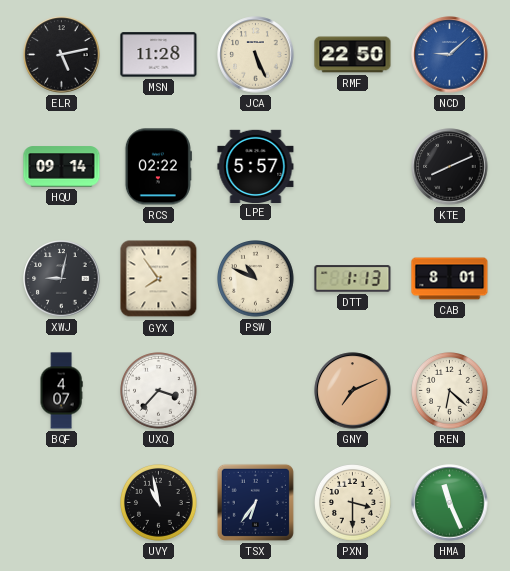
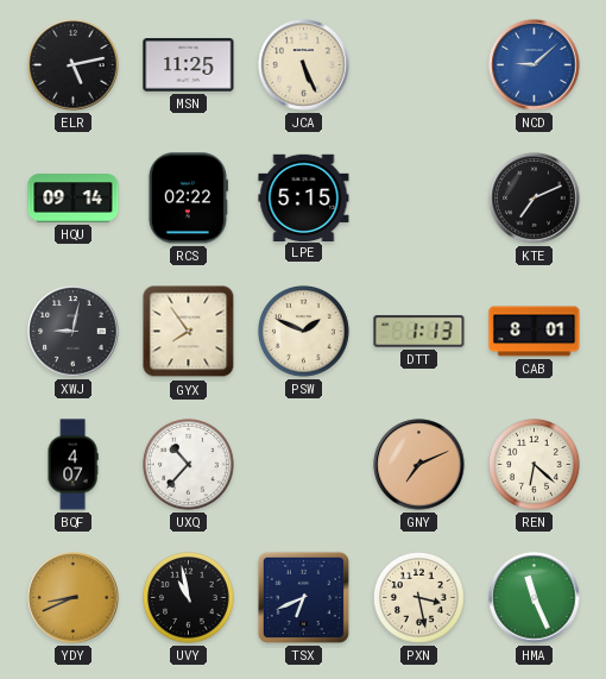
MSN: 11:28 -> 11:25
RMF: 22:50 -> none
LPE: 5:57 -> 5:15
KTE: 8:11 -> 7:11
PSW: 10:49 -> 1:49
UXQ: 3:37 -> 10:37
YDY: none -> 8:41
TSX: 6:36 -> 6:41
PXN: 3:30 -> 3:28
